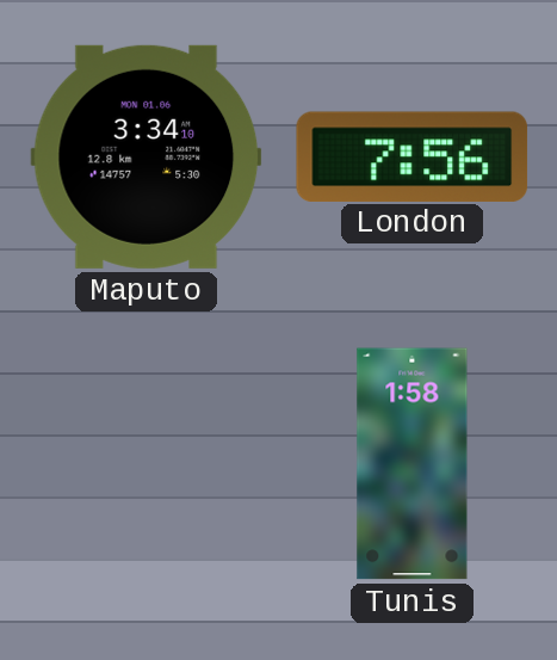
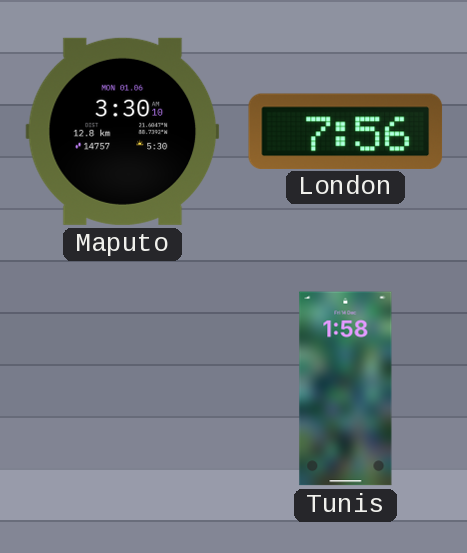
Maputo: 3:34 -> 3:30
